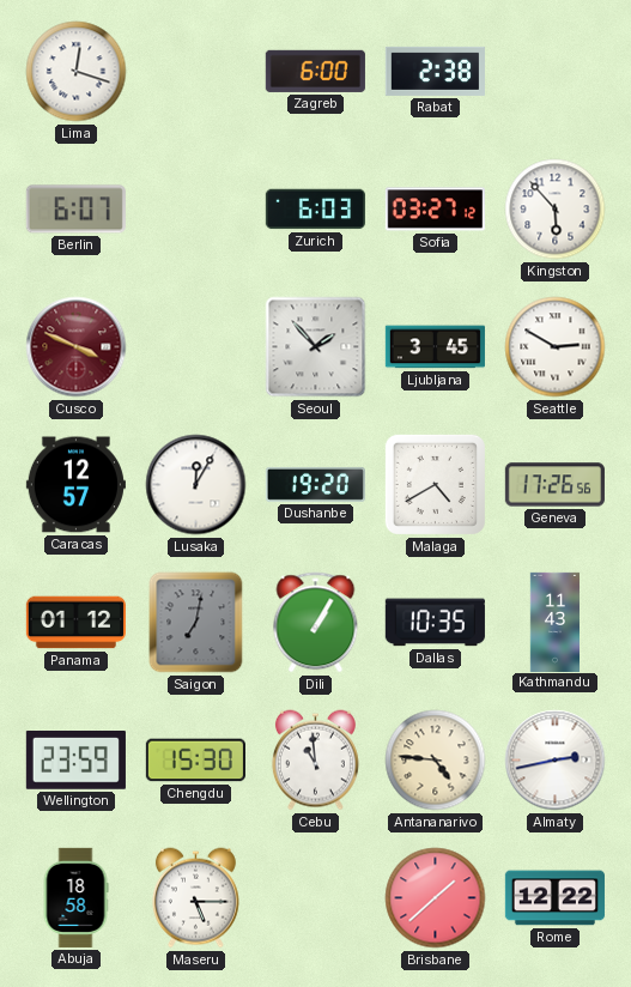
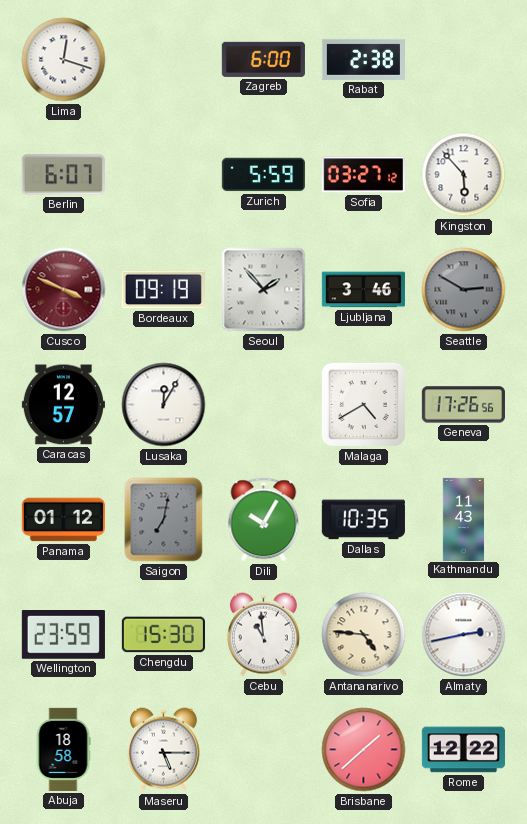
Zurich: 6:03 -> 5:59
Bordeaux: none -> 09:19
Ljubljana: 3:45 -> 3:46
Seattle dial: white -> grey
Dushanbe: 19:20 -> none
Dili: 1:05 -> 10:05
